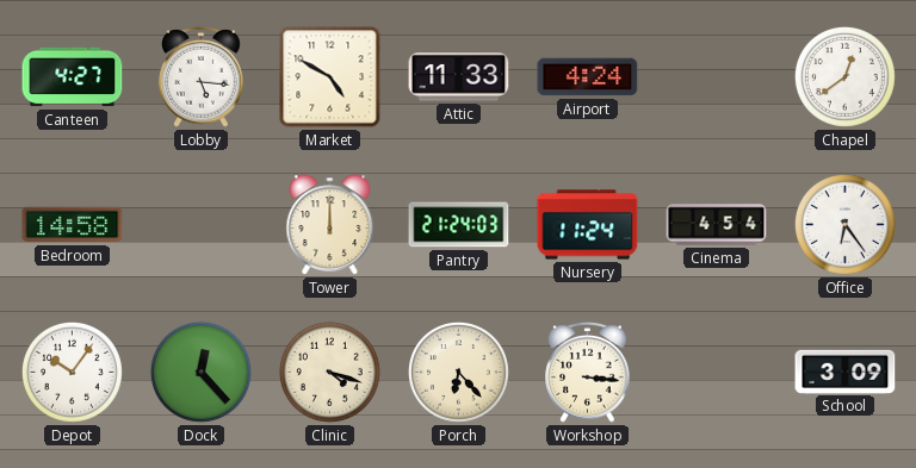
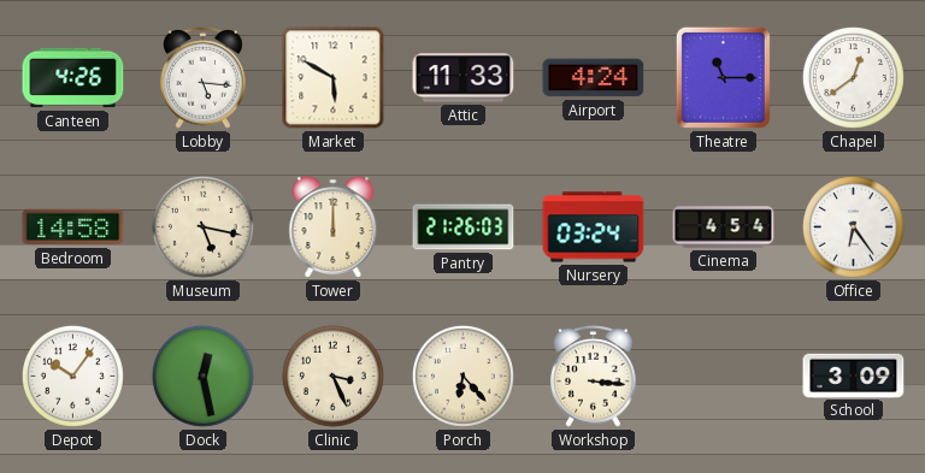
Canteen: 4:27 -> 4:26
Market: 4:50 -> 5:50
Theatre: none -> 11:15
Museum: none -> 5:17
Pantry: 21:24 -> 21:26
Nursery: 11:24 -> 03:24
Dock: 12:23 -> 12:28
Clinic: 4:18 -> 3:26
